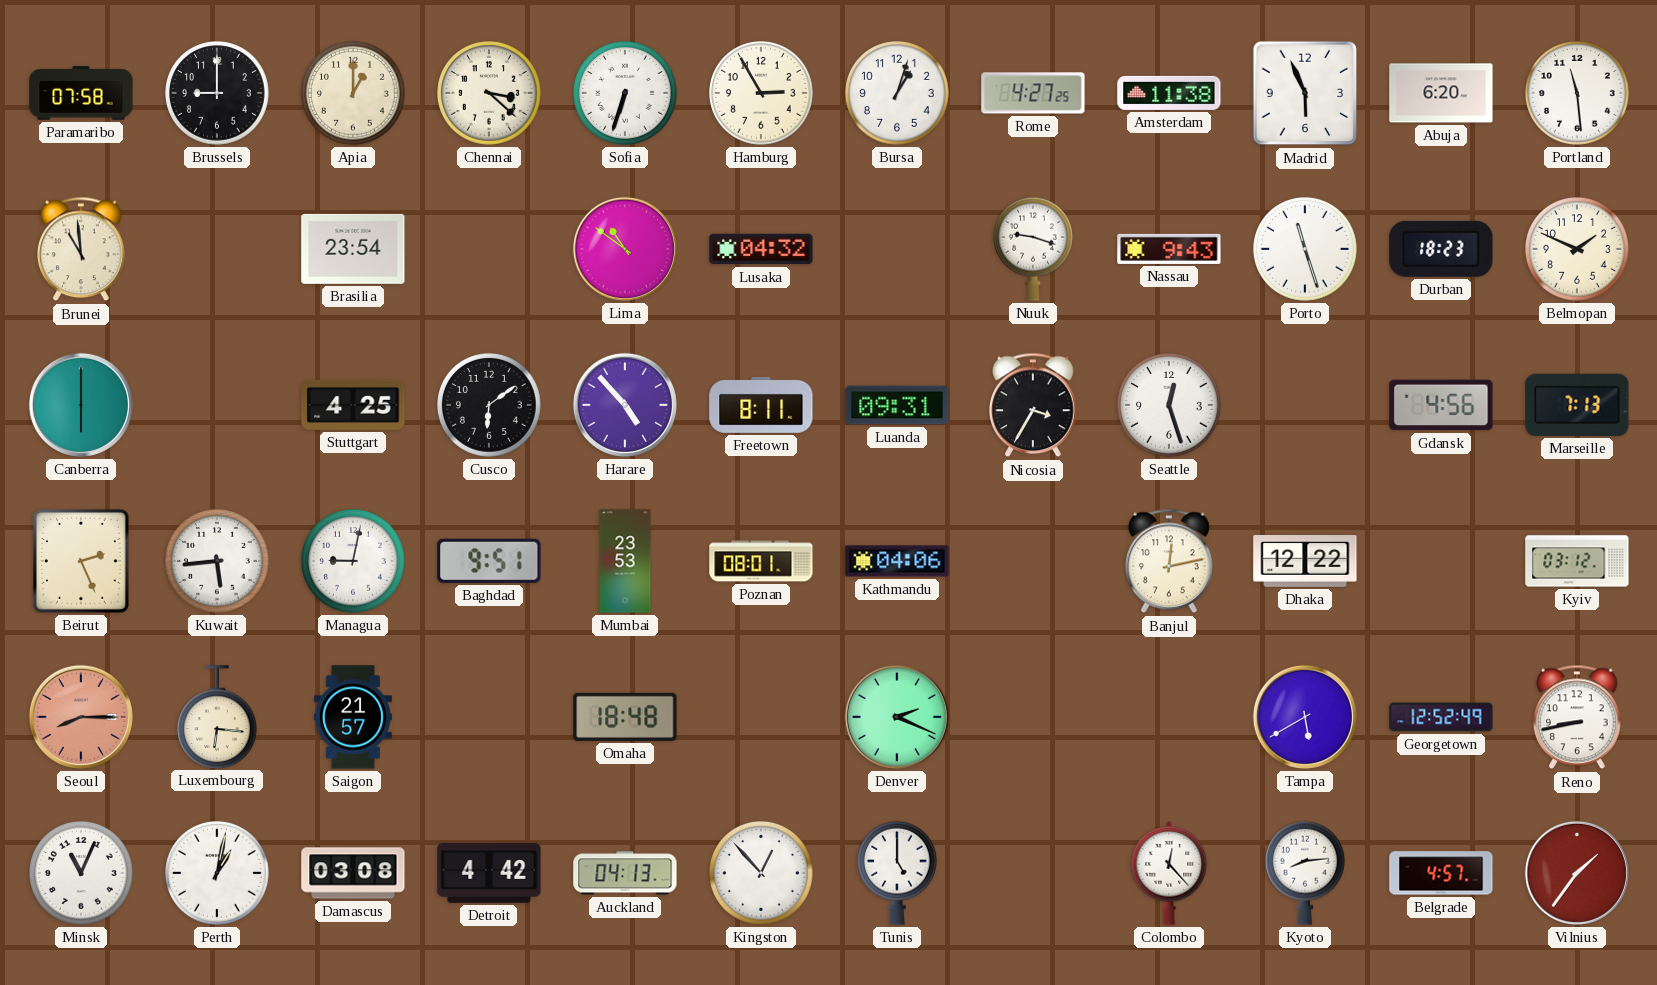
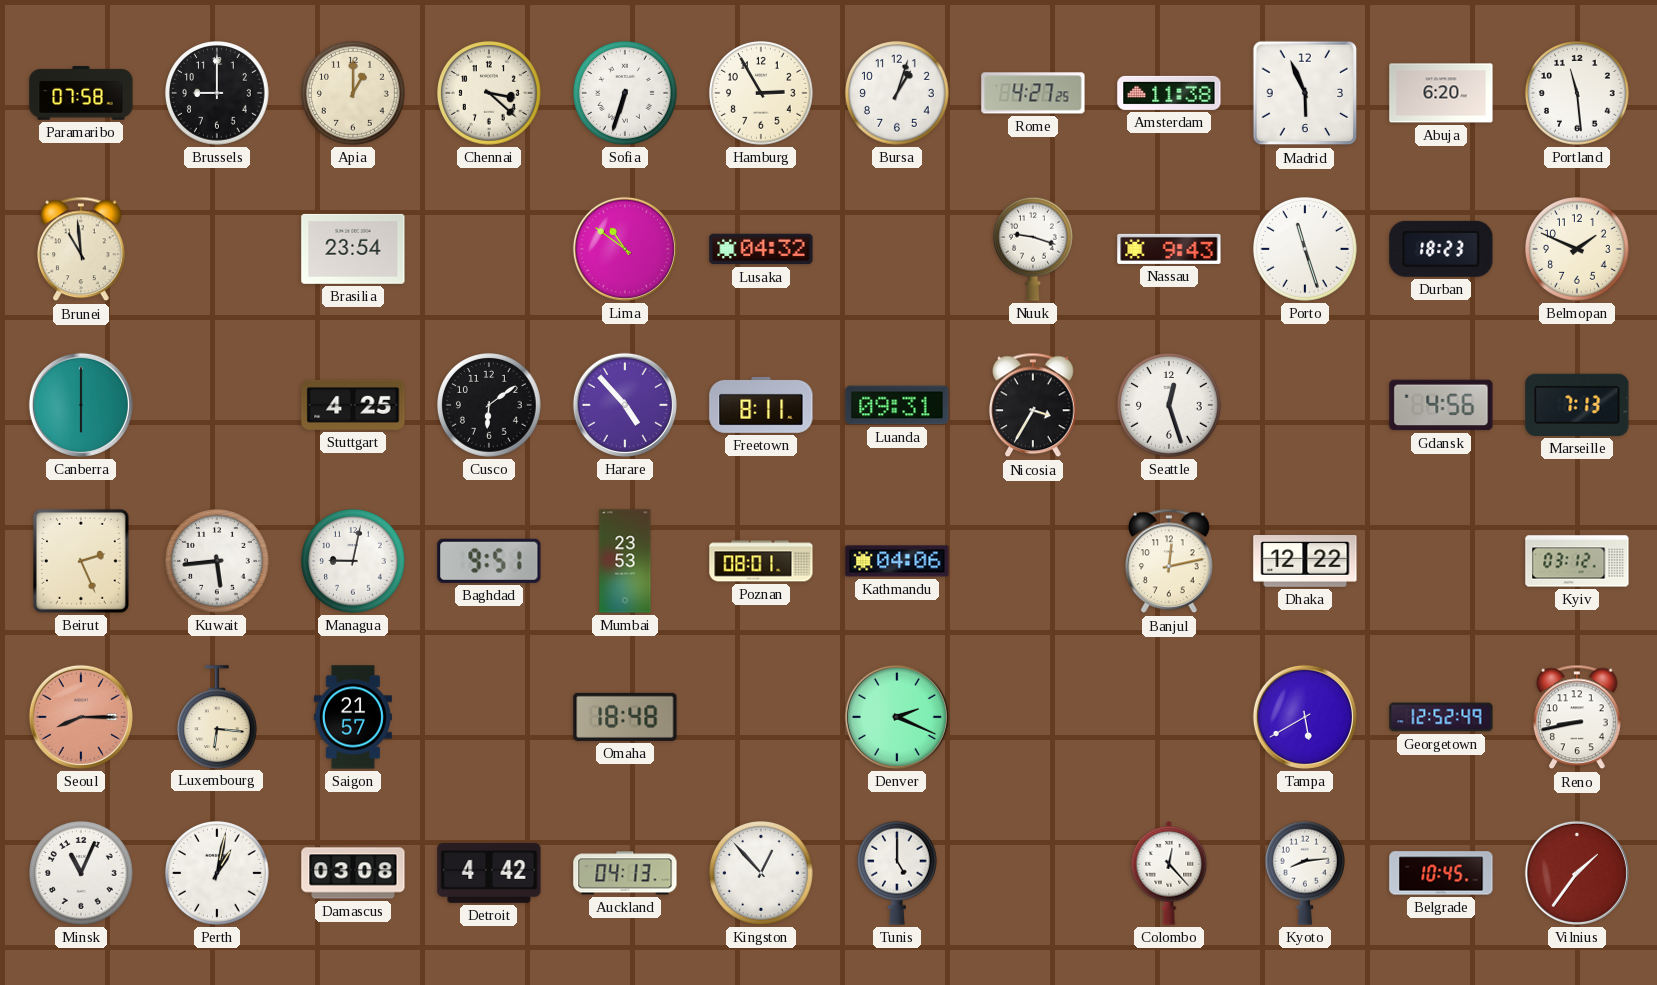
Belgrade: 4:57 -> 10:45
